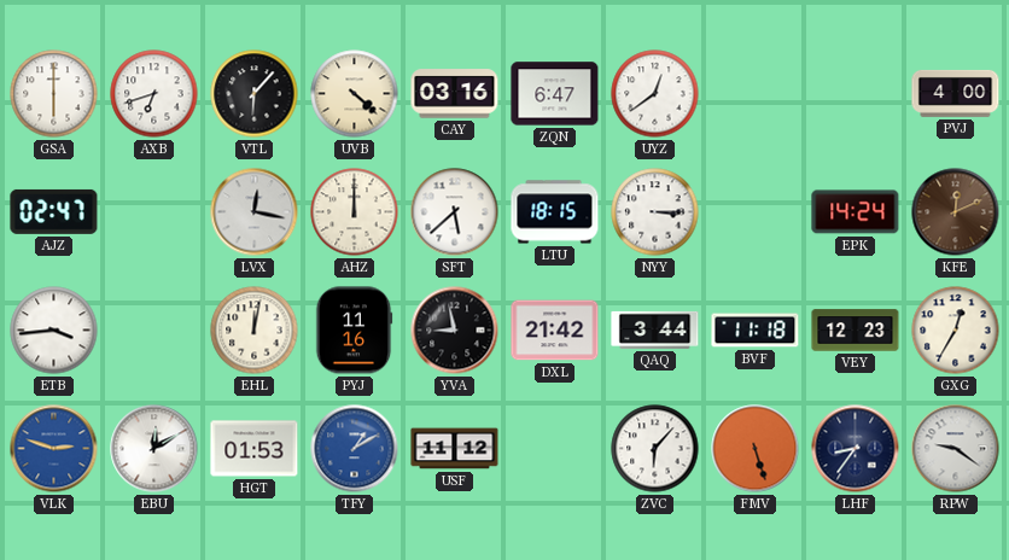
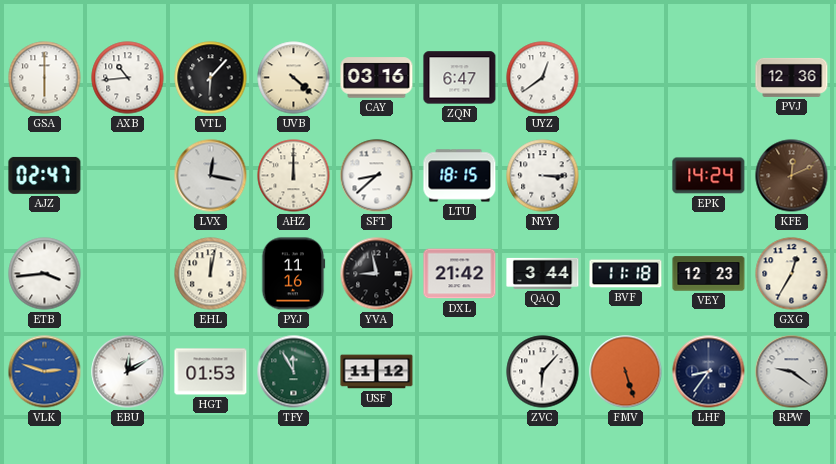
AXB: 6:42 -> 10:44
PVJ: 4:00 -> 12:36
SFT: 5:38 -> 8:38
TFY: 1:10 -> 11:55
TFY dial: blue -> green
